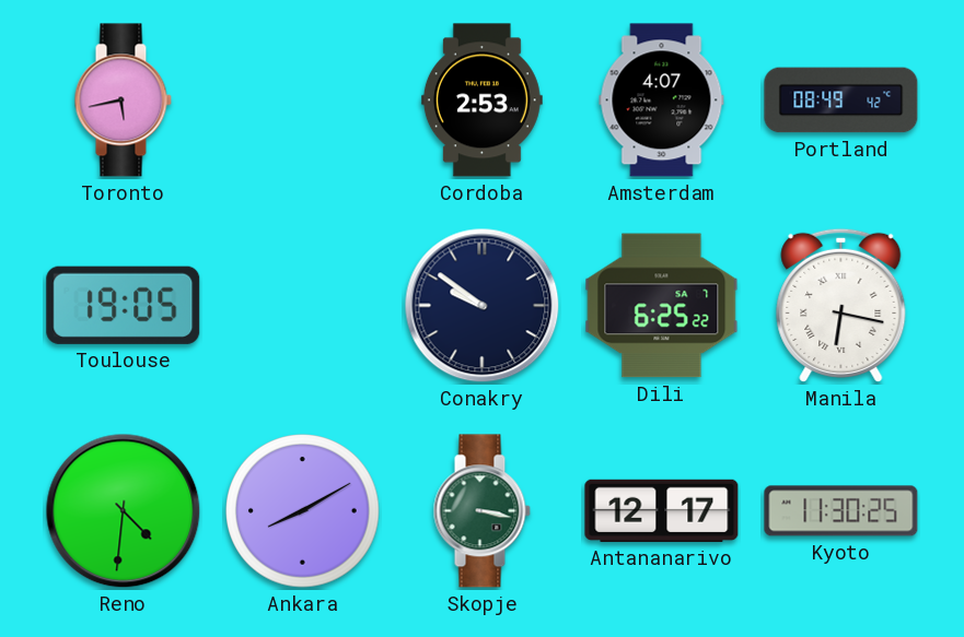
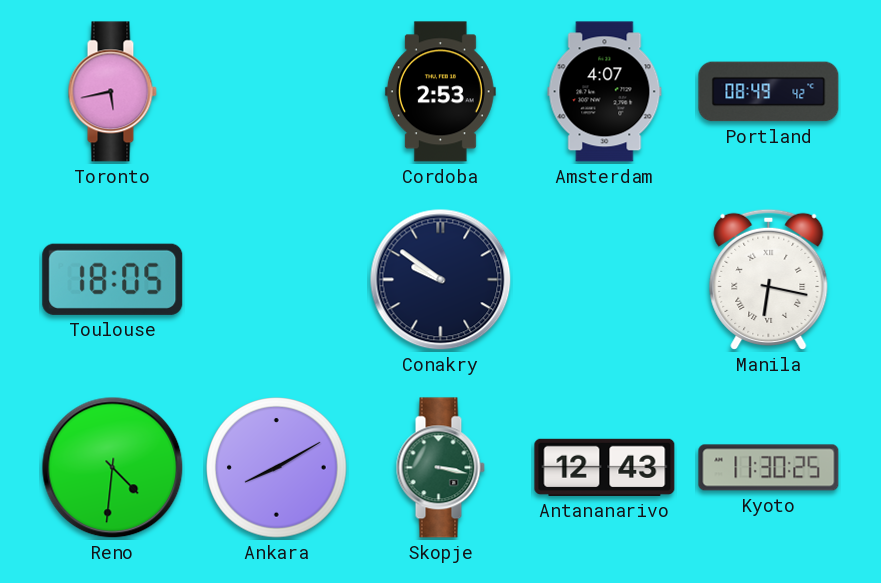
Toulouse: 19:05 -> 18:05
Dili: 6:25 -> none
Antananarivo: 12:17 -> 12:43
